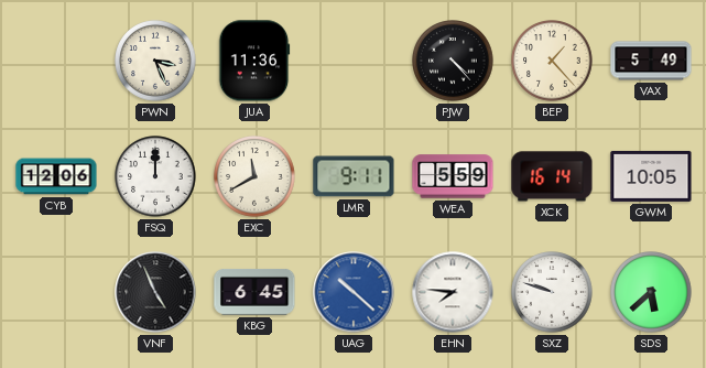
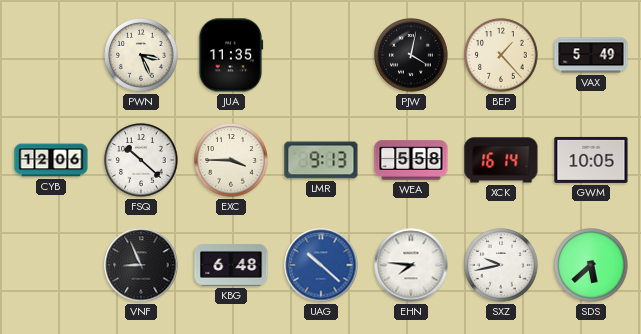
JUA: 11:36 -> 11:35
PJW: 4:23 -> 4:02
FSQ: 12:00 -> 10:22
EXC: 11:40 -> 3:45
LMR: 9:11 -> 9:13
WEA: 5:59 -> 5:58
VNF: 4:56 -> 8:56
KBG: 6:45 -> 6:48
SXZ: 9:48 -> 9:43
